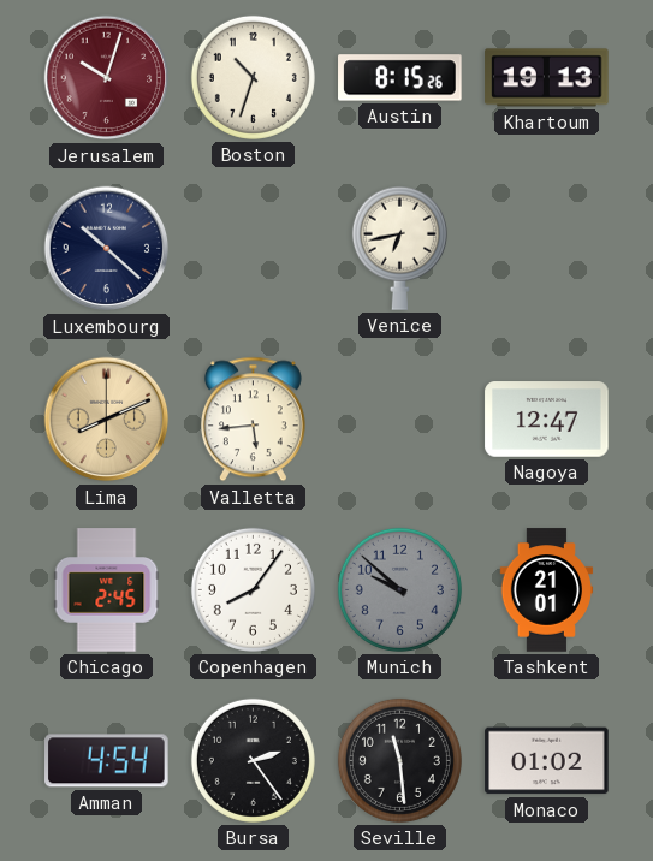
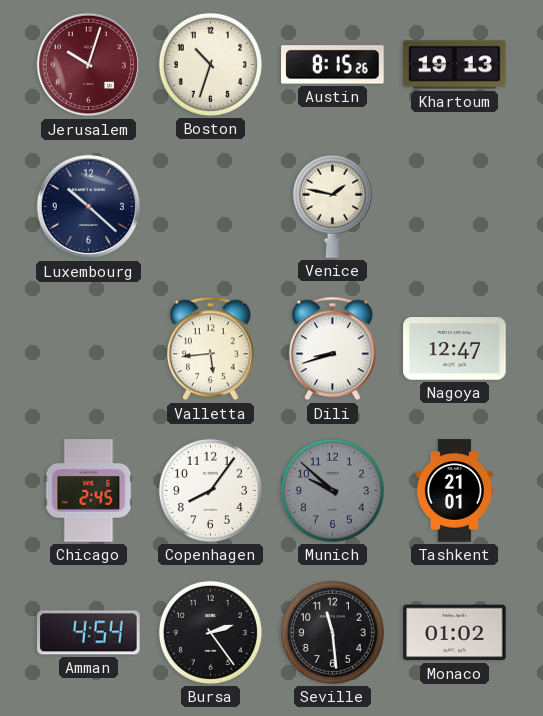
Venice: 6:43 -> 1:47
Lima: 8:11 -> none
Dili: none -> 8:42
